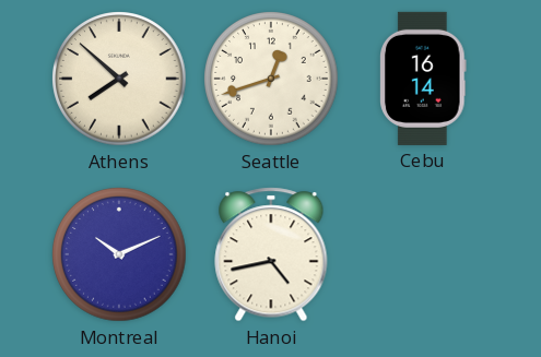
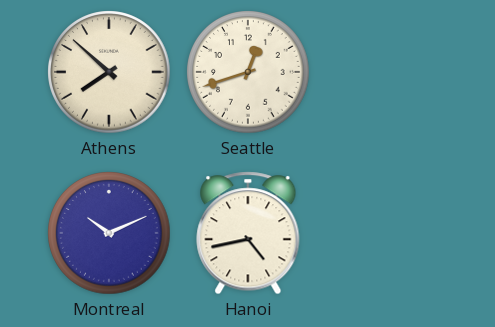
Cebu: 16:14 -> none
